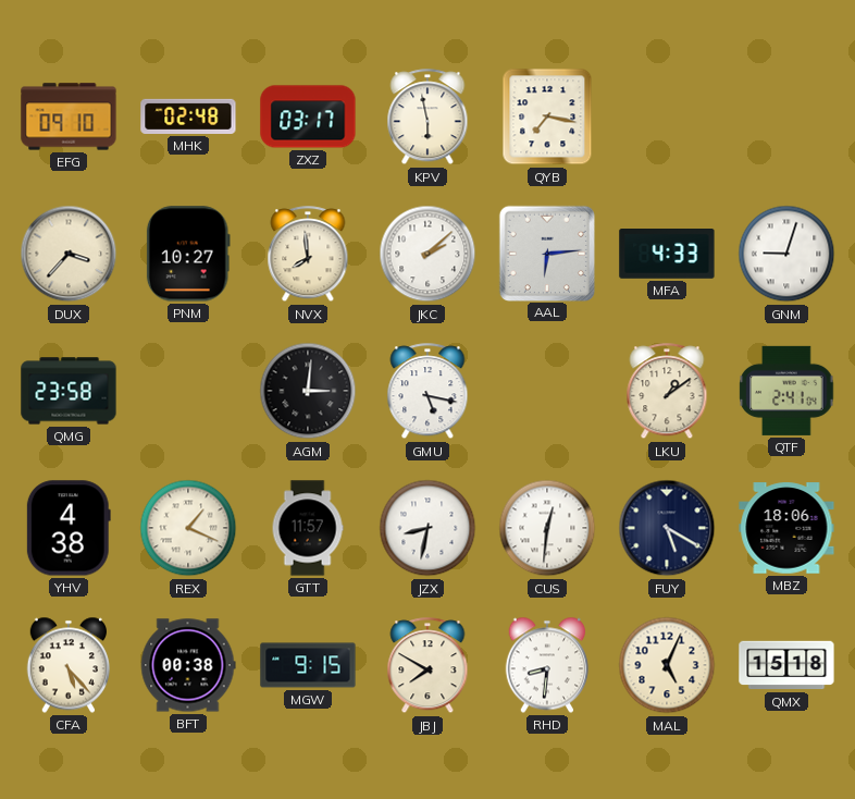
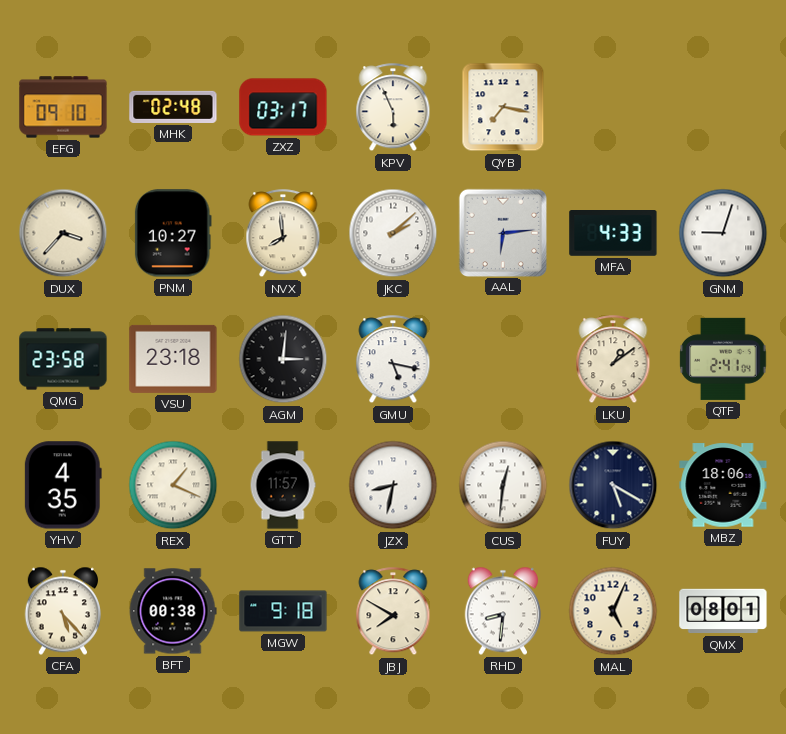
KPV: 5:58 -> 5:56
VSU: none -> 23:18
YHV: 4:38 -> 4:35
MGW: 9:15 -> 9:18
QMX: 15:18 -> 08:01
